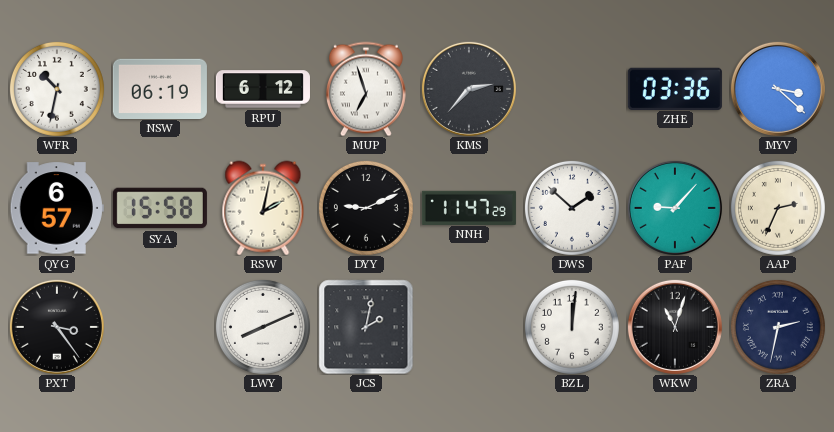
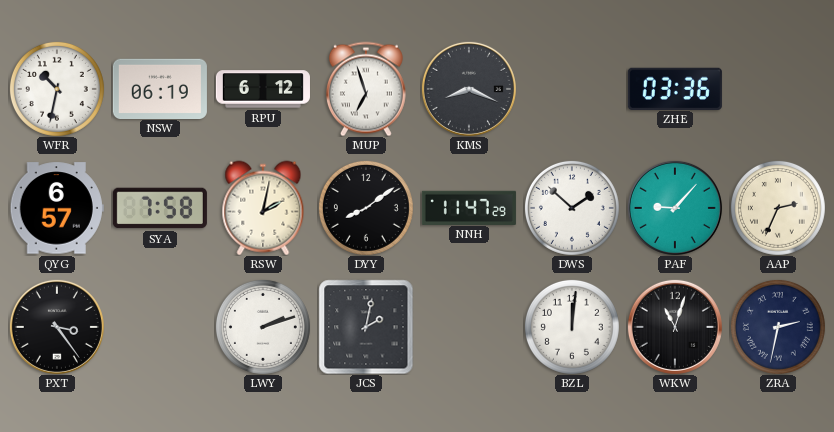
KMS: 2:37 -> 8:19
MYV: 3:22 -> none
SYA: 15:58 -> 7:58
DYY: 9:11 -> 8:09
LWY: 8:11 -> 2:12
